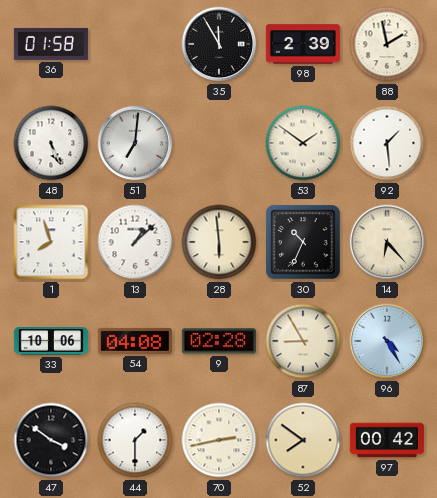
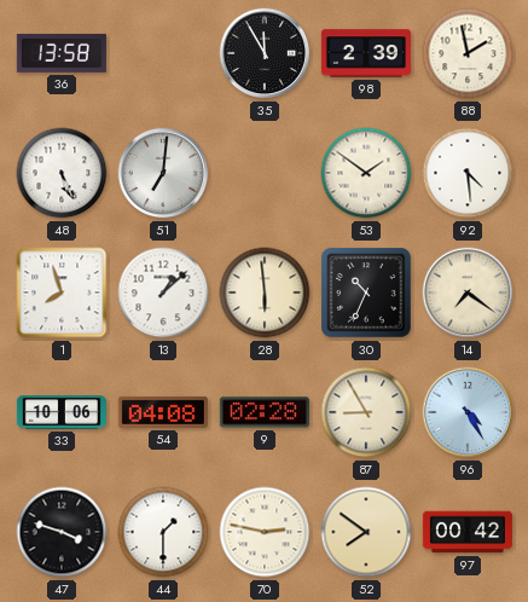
36: 01:58 -> 13:58
92: 1:29 -> 4:29
14: 6:23 -> 7:21
47: 3:51 -> 3:48
70: 2:43 -> 2:47
